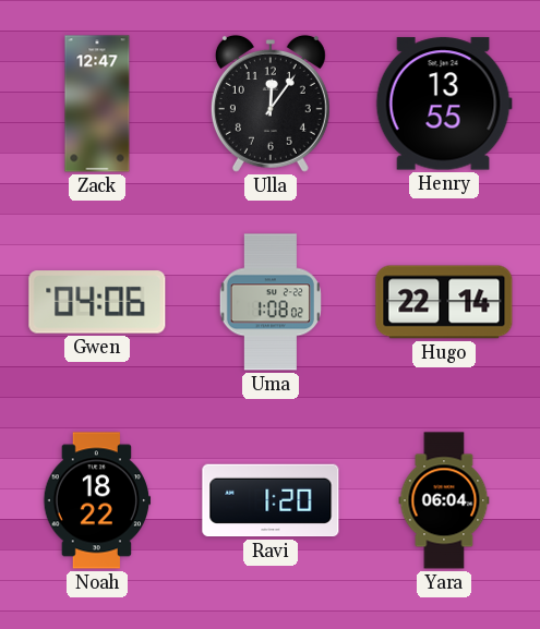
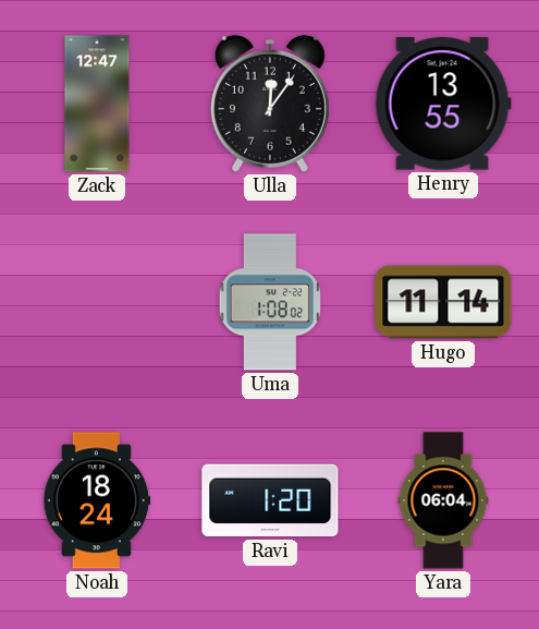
Gwen: 04:06 -> none
Hugo: 22:14 -> 11:14
Noah: 18:22 -> 18:24
